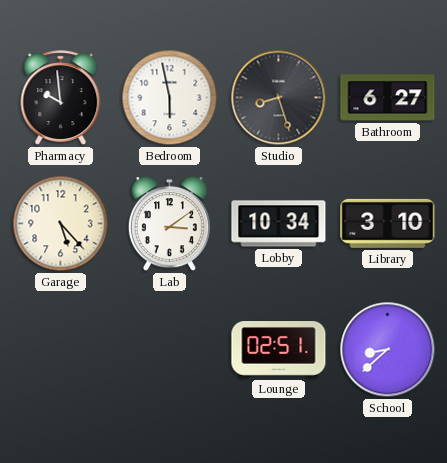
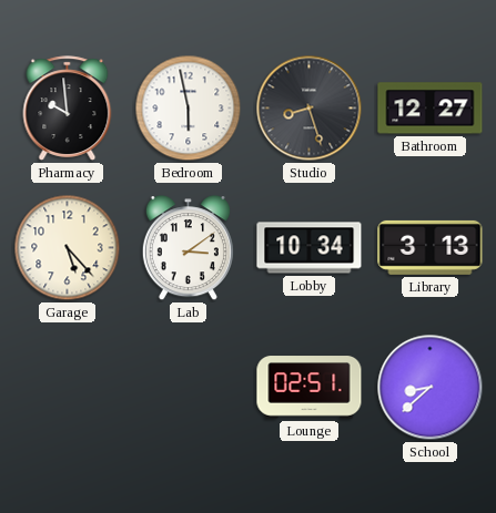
Bathroom: 6:27 -> 12:27
Library: 3:10 -> 3:13
